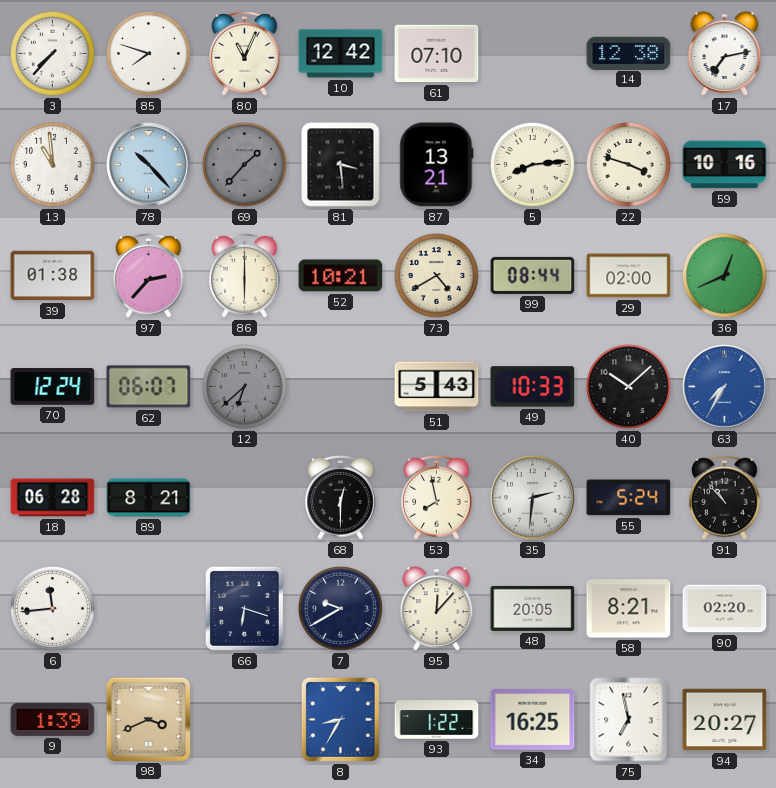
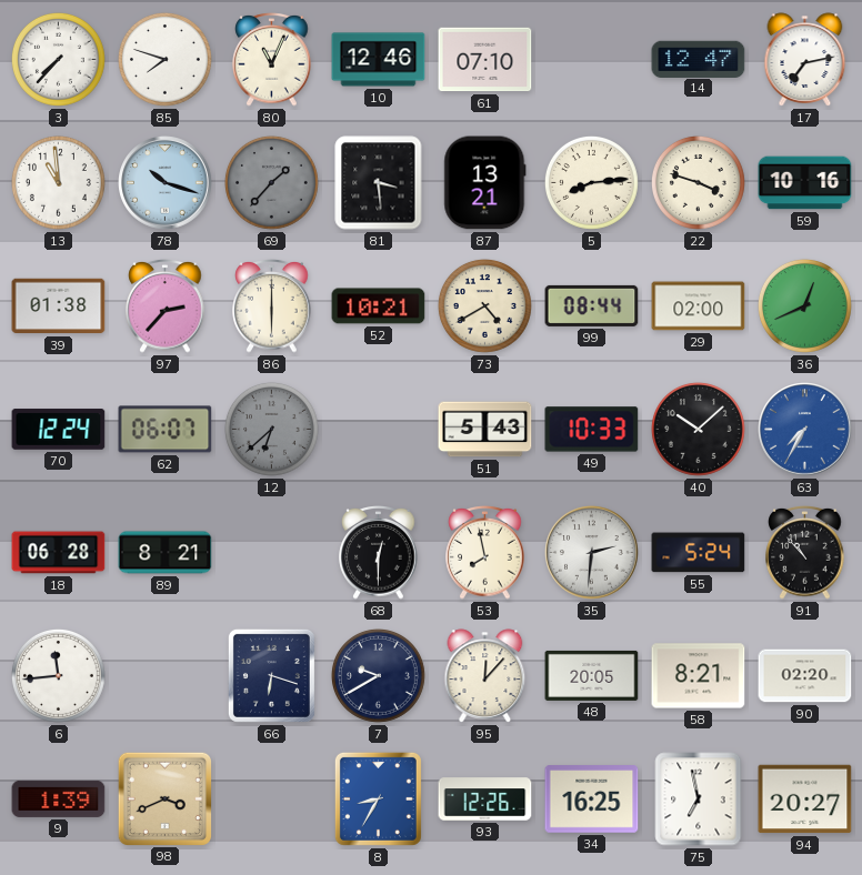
10: 12:42 -> 12:46
14: 12:38 -> 12:47
78: 10:23 -> 10:18
93: 1:22 -> 12:26
